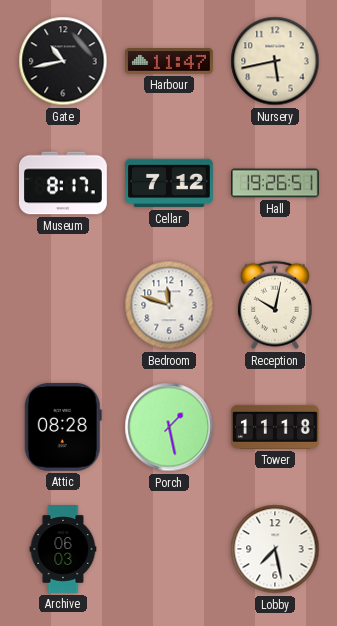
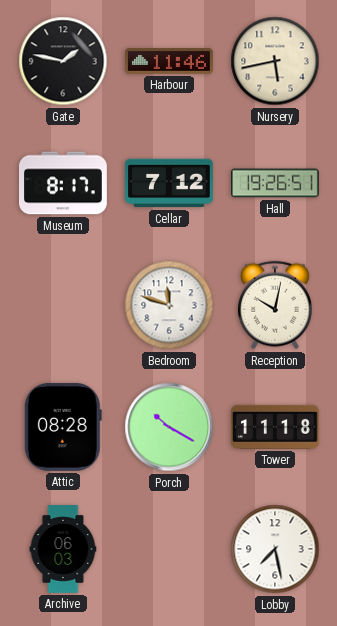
Gate: 10:43 -> 1:47
Harbour: 11:47 -> 11:46
Porch: 1:28 -> 10:20
